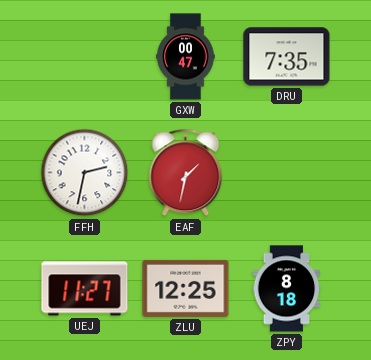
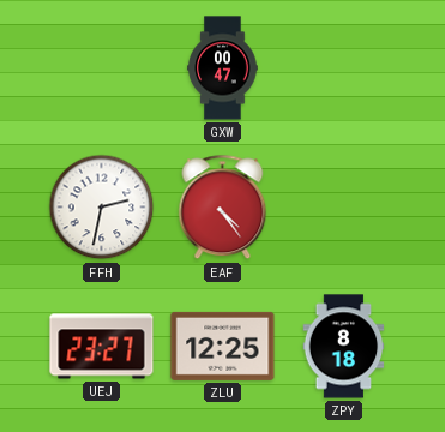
DRU: 7:35 -> none
EAF: 1:32 -> 4:24
UEJ: 11:27 -> 23:27
